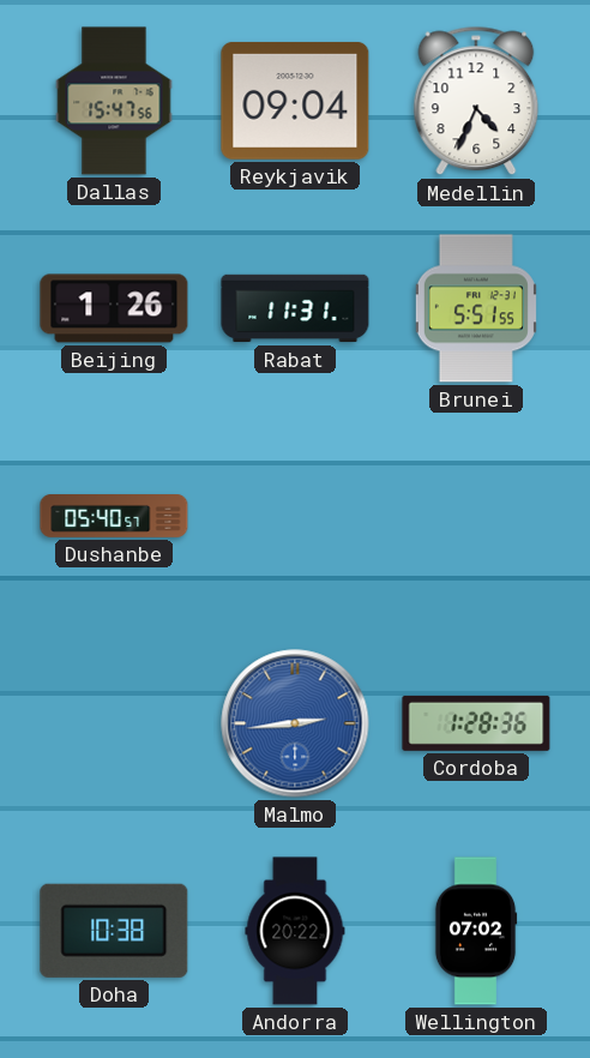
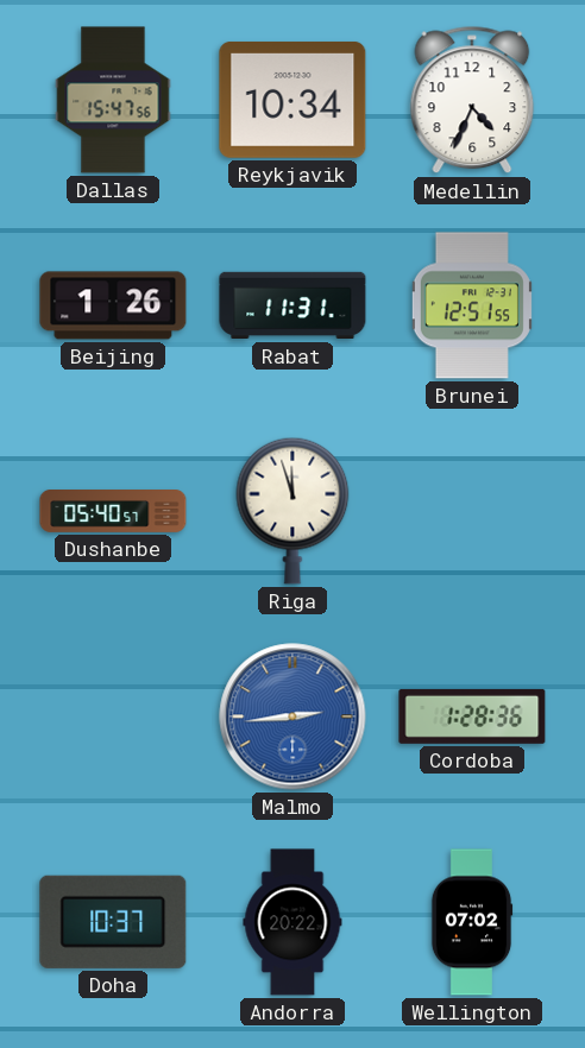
Reykjavik: 09:04 -> 10:34
Brunei: 5:51 -> 12:51
Riga: none -> 11:57
Doha: 10:38 -> 10:37
